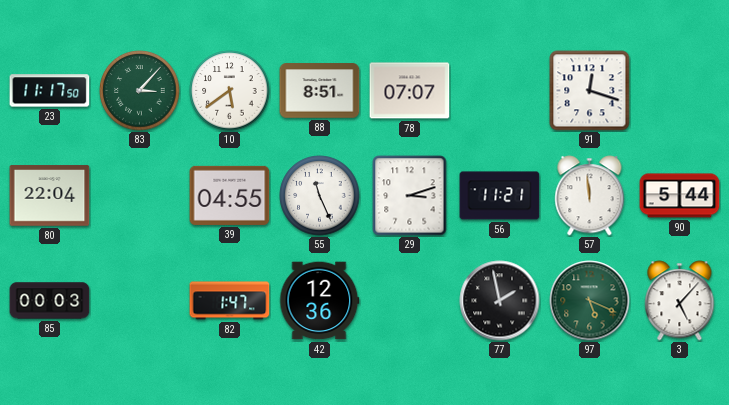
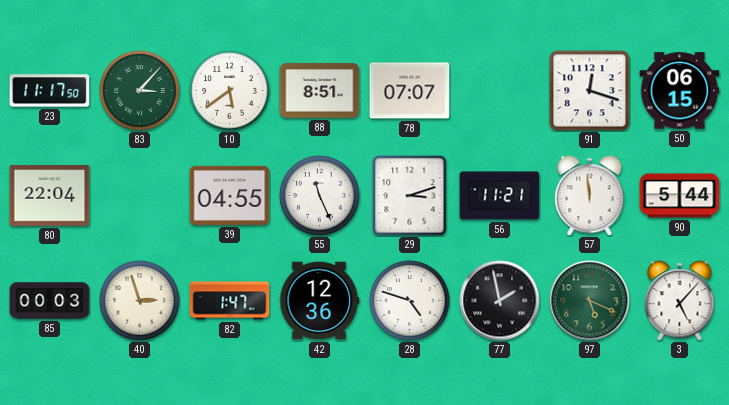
50: none -> 06:15
40: none -> 2:57
28: none -> 4:48
